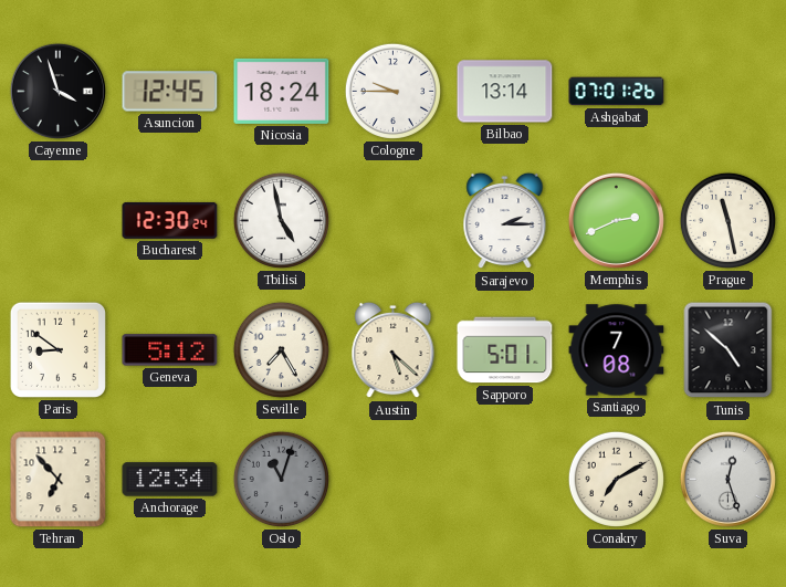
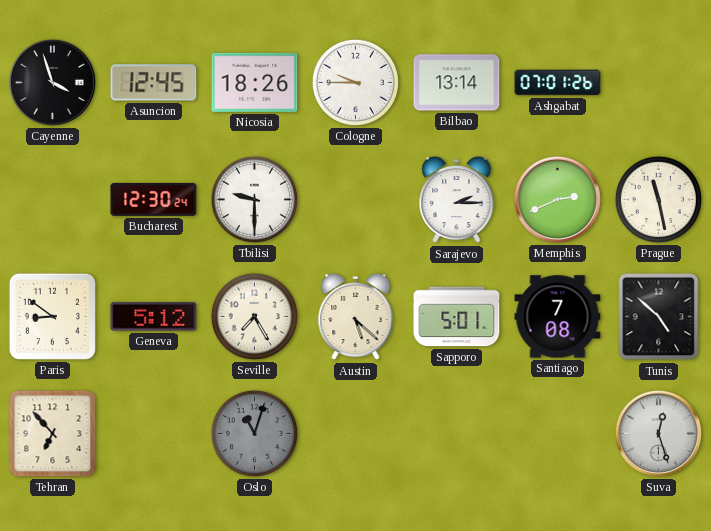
Nicosia: 18:24 -> 18:26
Tbilisi: 4:58 -> 9:30
Anchorage: 12:34 -> none
Conakry: 7:10 -> none
